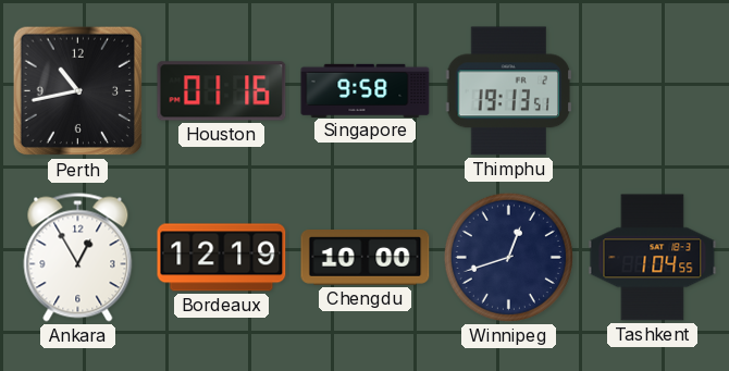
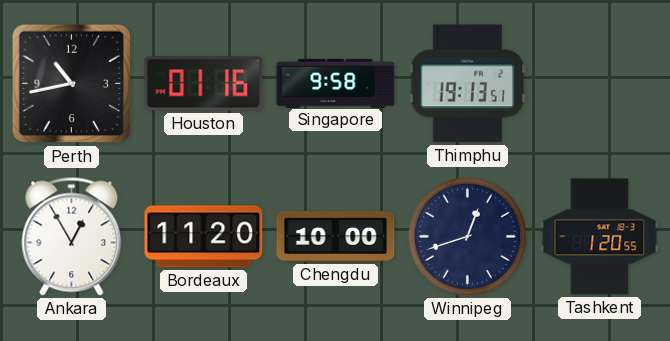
Bordeaux: 12:19 -> 11:20
Tashkent: 1:04 -> 1:20
